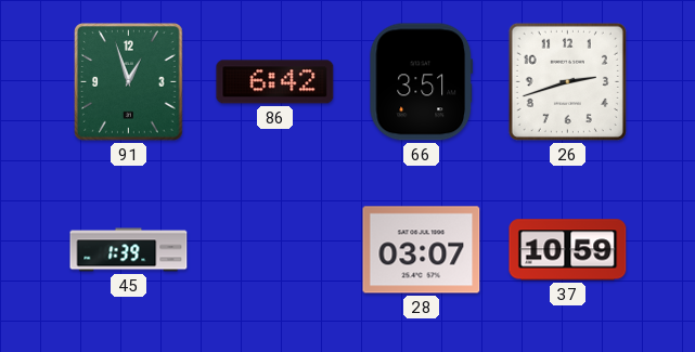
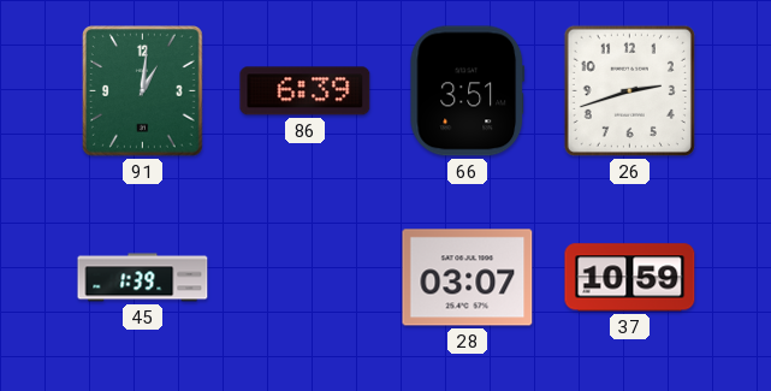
91: 12:57 -> 1:01
86: 6:42 -> 6:39
